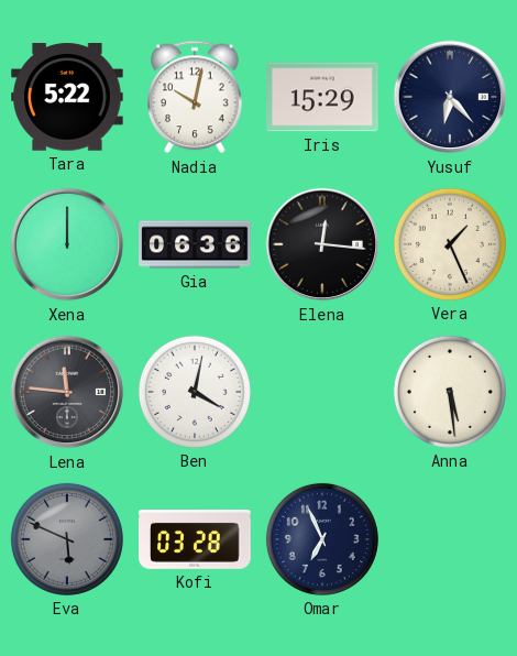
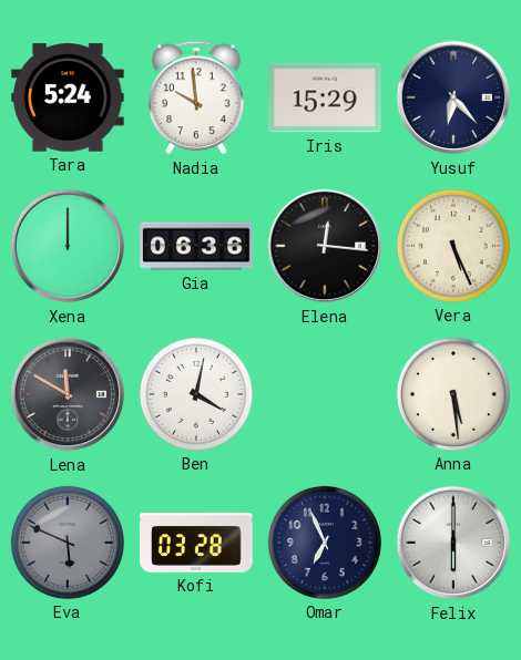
Tara: 5:22 -> 5:24
Nadia: 10:02 -> 9:59
Vera: 1:26 -> 5:26
Lena: 11:46 -> 11:50
Felix: none -> 6:00
